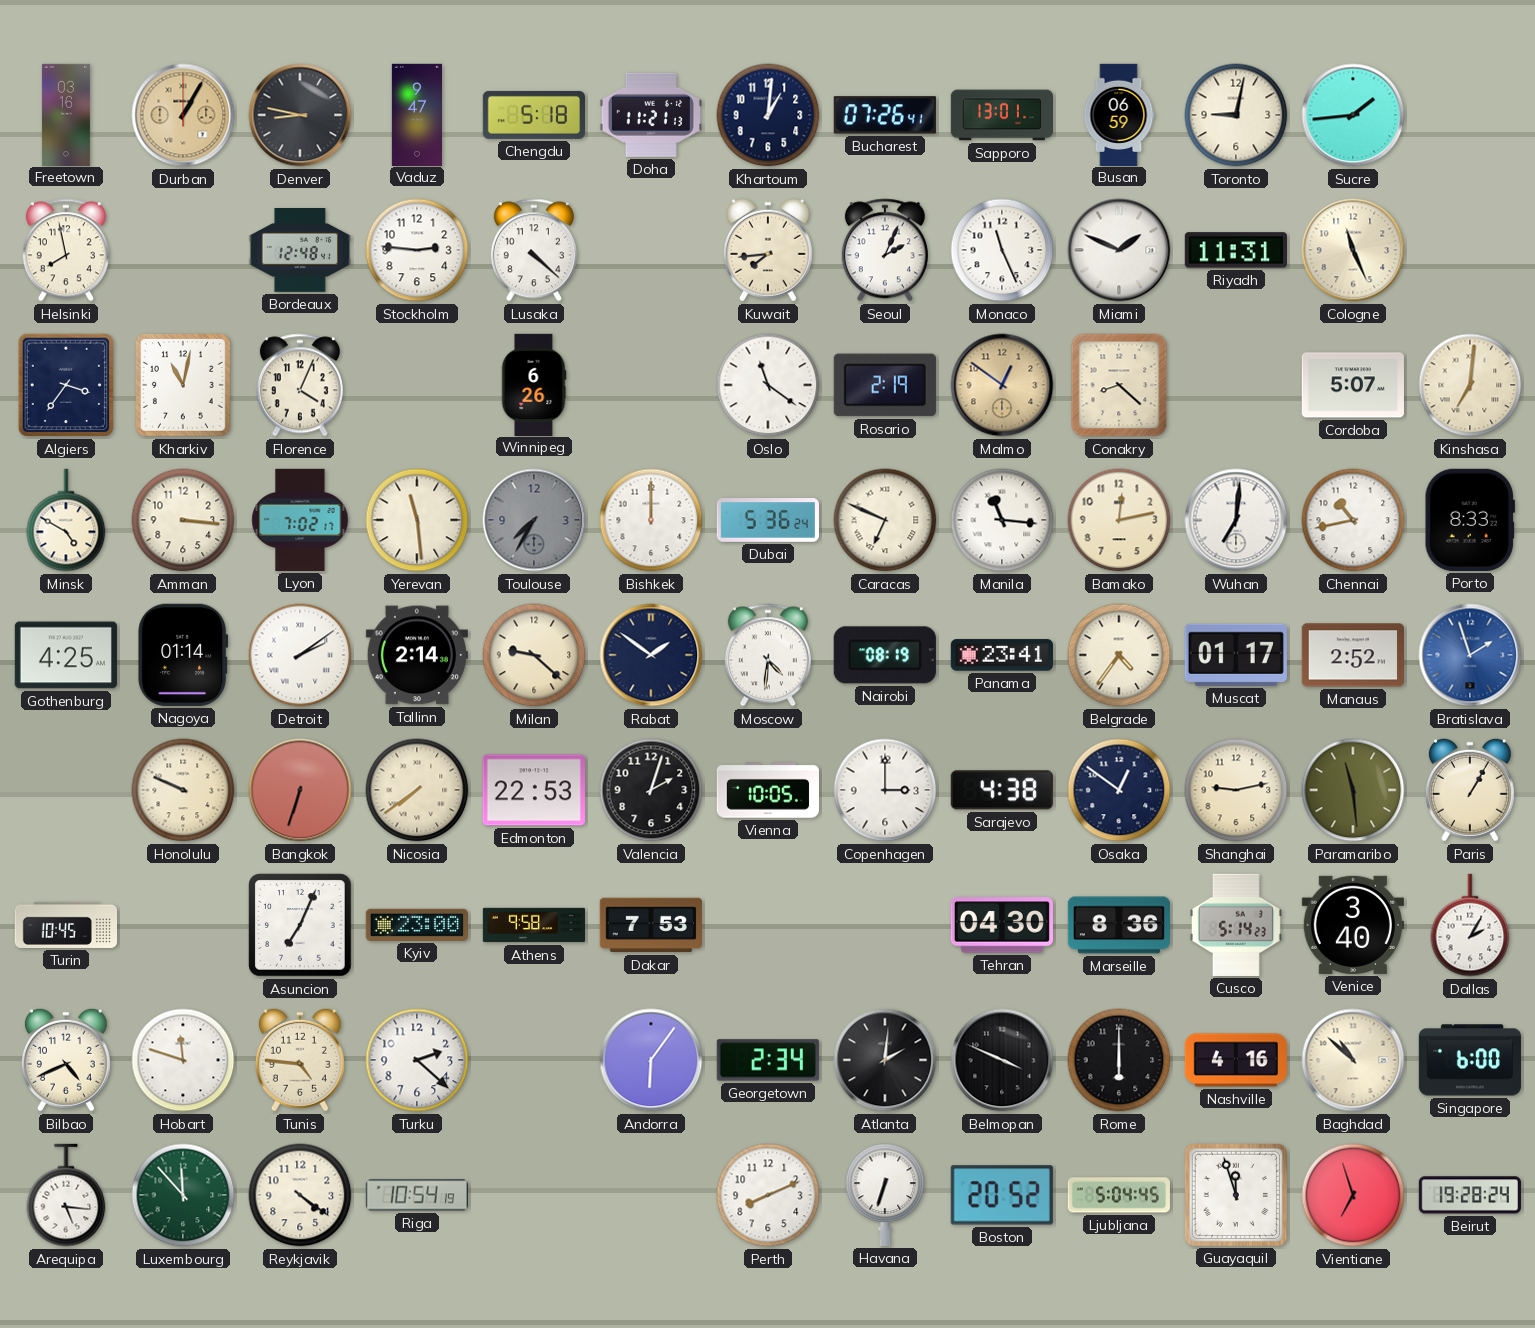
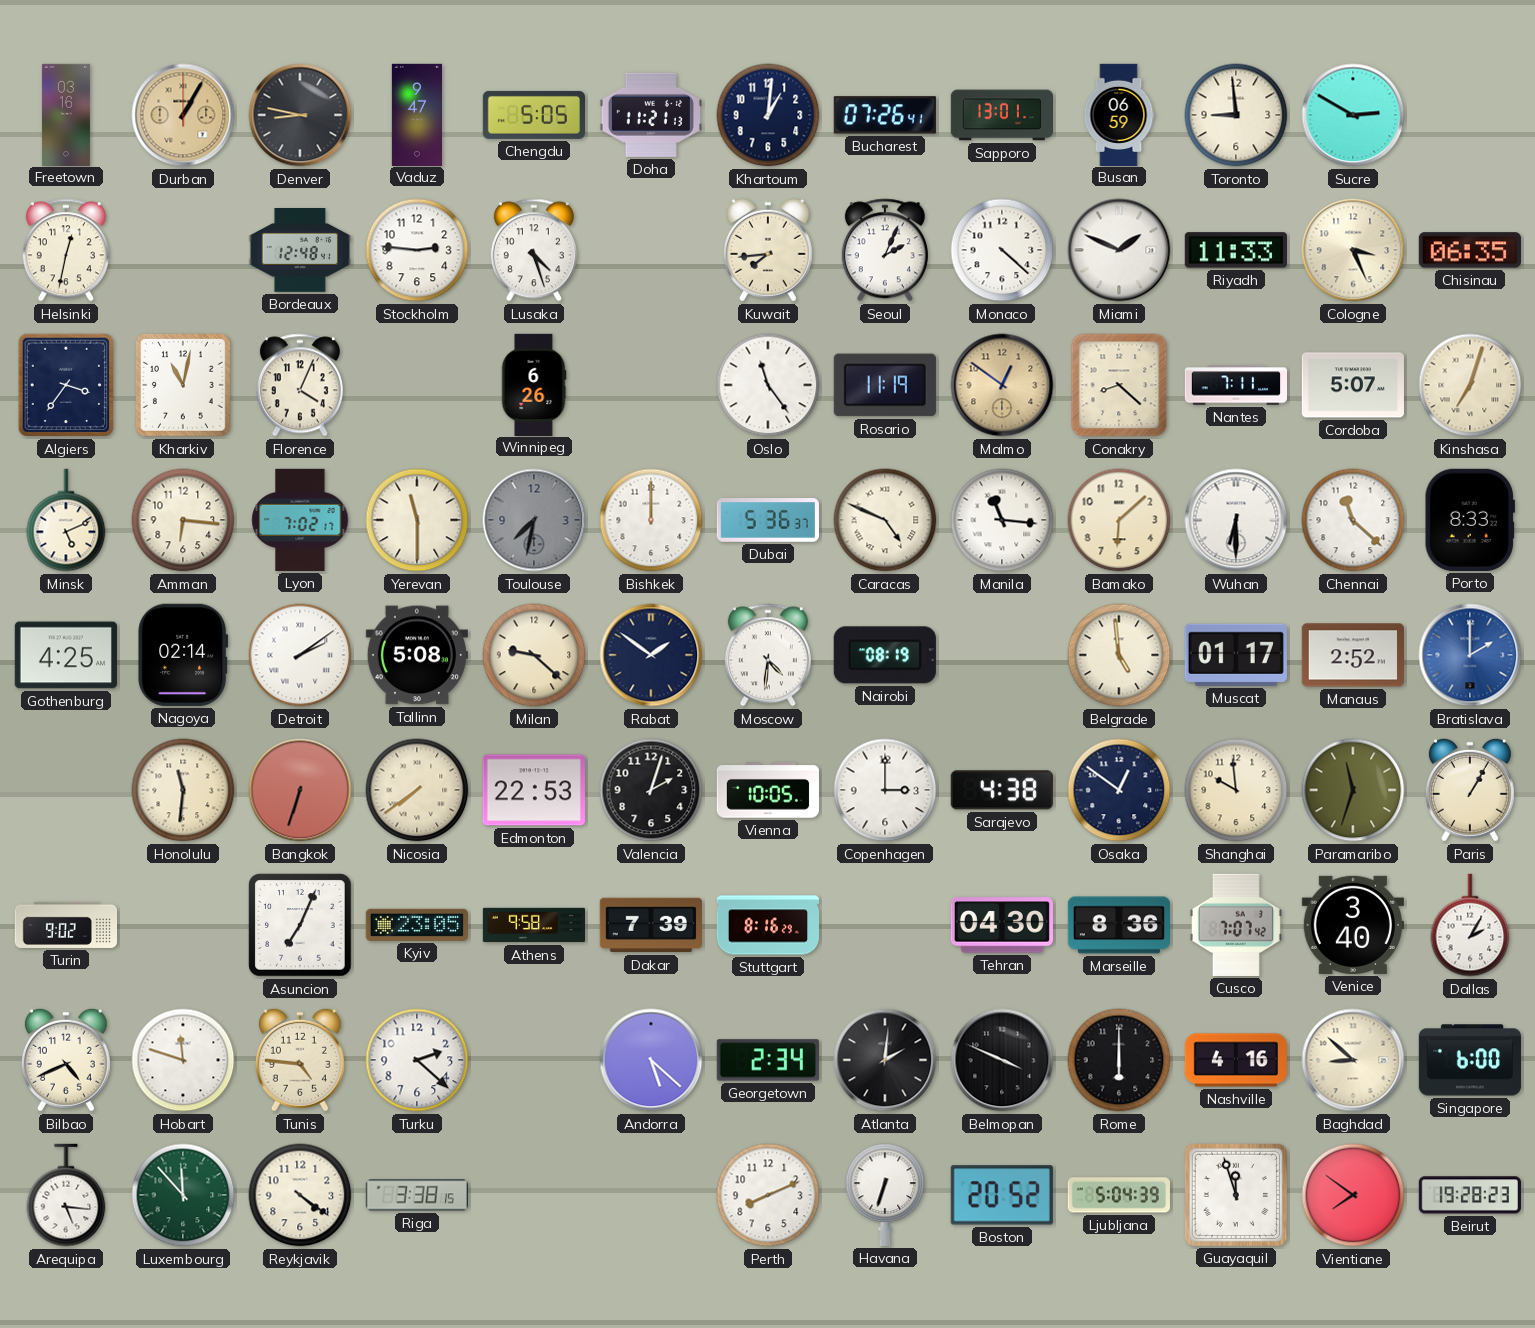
Chengdu: 5:18 -> 5:05
Toronto: 9:02 -> 8:59
Sucre: 1:44 -> 2:50
Helsinki: 7:58 -> 12:32
Lusaka: 4:22 -> 4:27
Monaco: 11:26 -> 4:22
Riyadh: 11:31 -> 11:33
Cologne: 11:26 -> 3:26
Chisinau: none -> 06:35
Oslo: 11:21 -> 11:24
Rosario: 2:19 -> 11:19
Nantes: none -> 7:11
Kinshasa: 7:01 -> 7:03
Minsk: 4:50 -> 5:11
Amman: 3:16 -> 6:16
Yerevan: 11:29 -> 11:30
Toulouse: 7:35 -> 7:32
Dubai: 5:36:24 -> 5:36:37
Caracas: 6:49 -> 4:49
Bamako: 12:13 -> 6:08
Wuhan: 7:01 -> 6:30
Chennai: 10:43 -> 11:22
Nagoya: 01:14 -> 02:14
Tallinn: 2:14 -> 5:08
Panama: 23:41 -> none
Belgrade: 4:36 -> 4:59
Bratislava: 1:57 -> 2:00
Honolulu: 9:49 -> 11:31
Shanghai: 9:13 -> 9:59
Paramaribo: 11:29 -> 11:33
Turin: 10:45 -> 9:02
Kyiv: 23:00 -> 23:05
Dakar: 7:53 -> 7:39
Stuttgart: none -> 8:16
Cusco: 5:14 -> 7:07
Andorra: 6:06 -> 5:22
Baghdad: 10:52 -> 8:52
Riga: 10:54 -> 3:38
Ljubljana: 5:04:45 -> 5:04:39
Vientiane: 6:57 -> 7:51
Beirut: 19:28:24 -> 19:28:23
